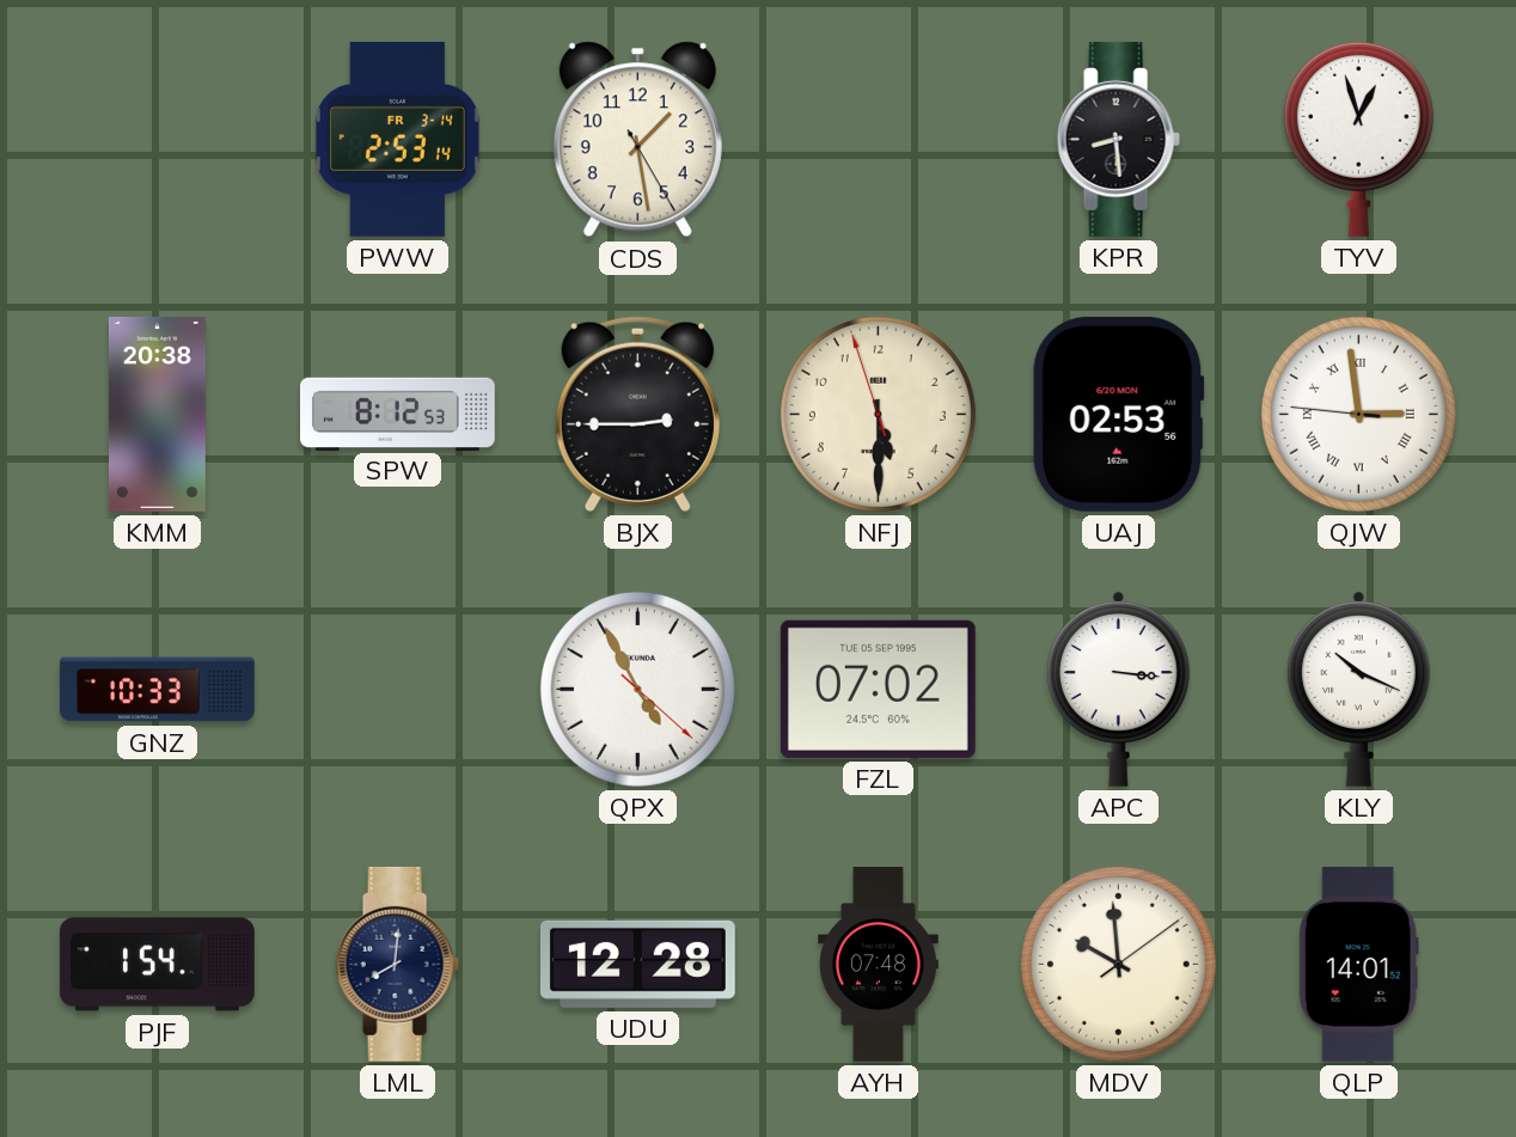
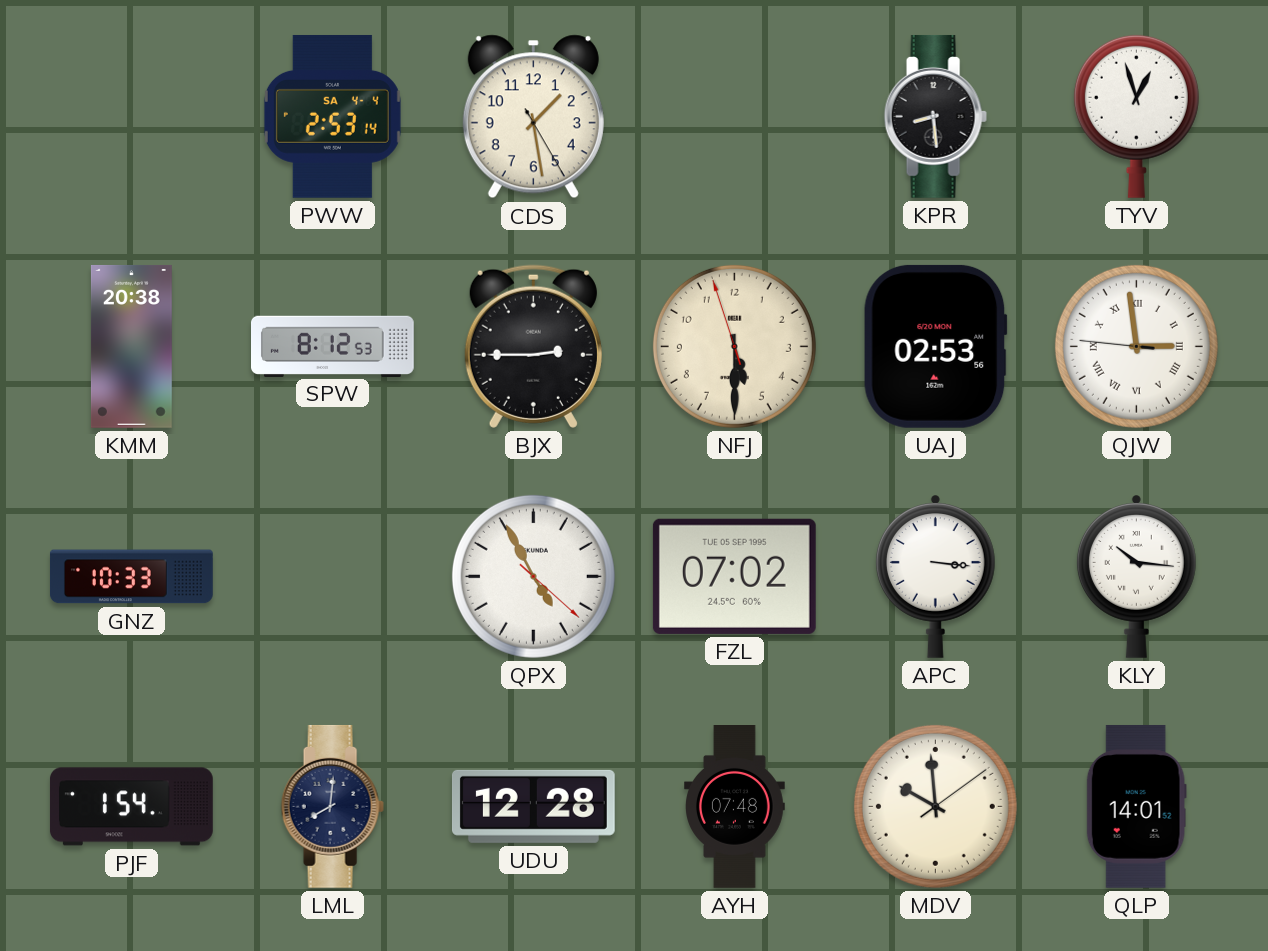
PWW date: FR 3-14 -> SA 4-4
KLY: 10:19 -> 10:16
